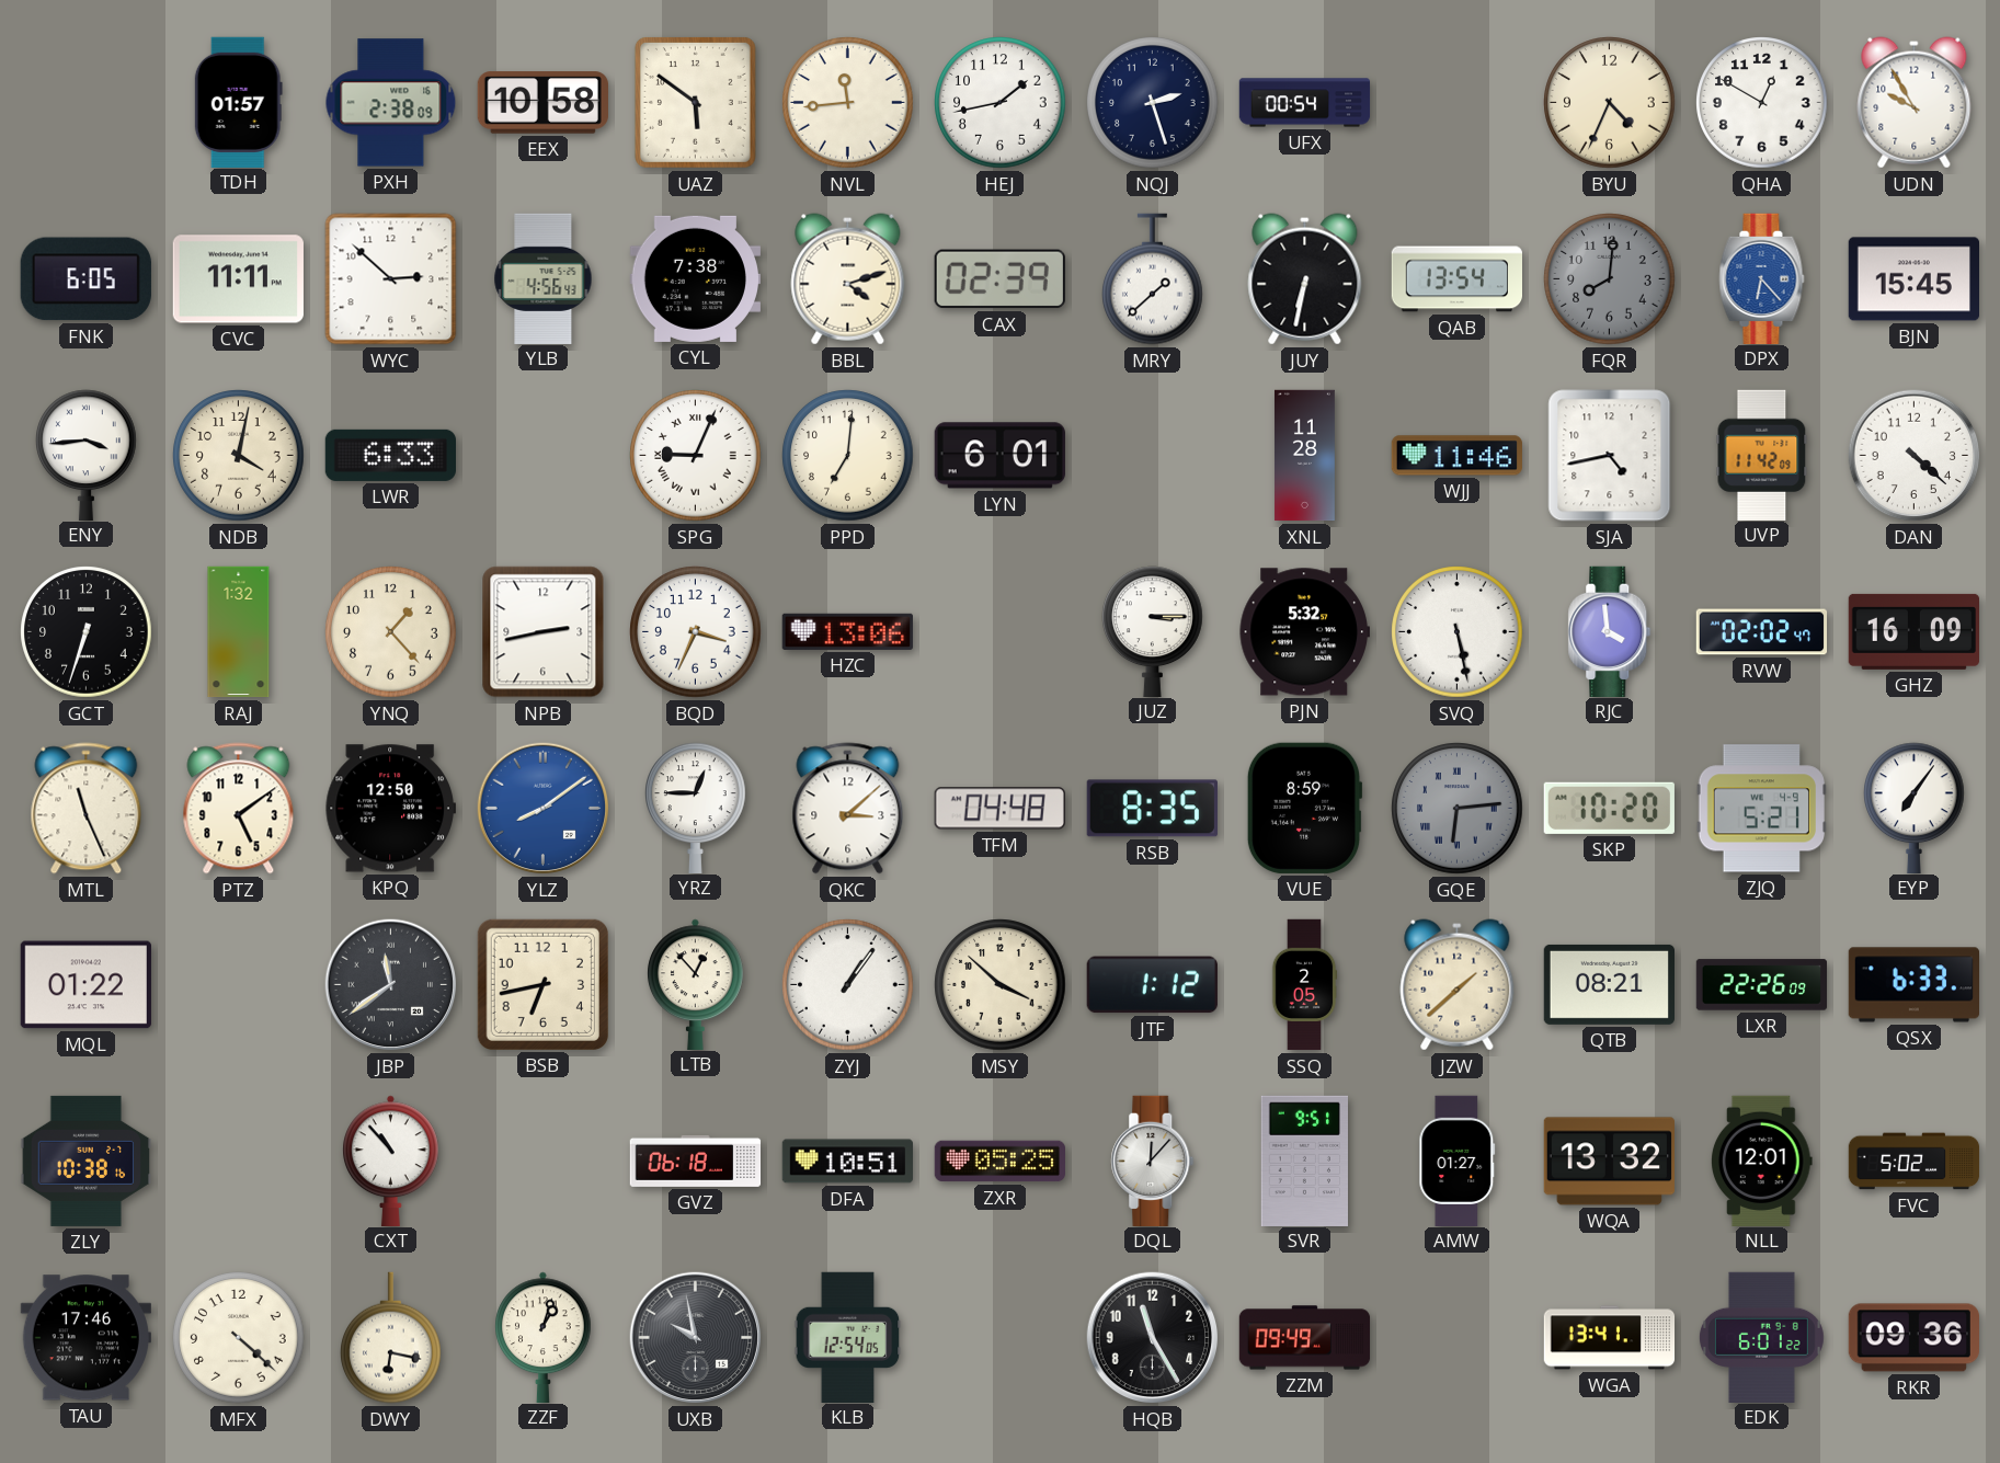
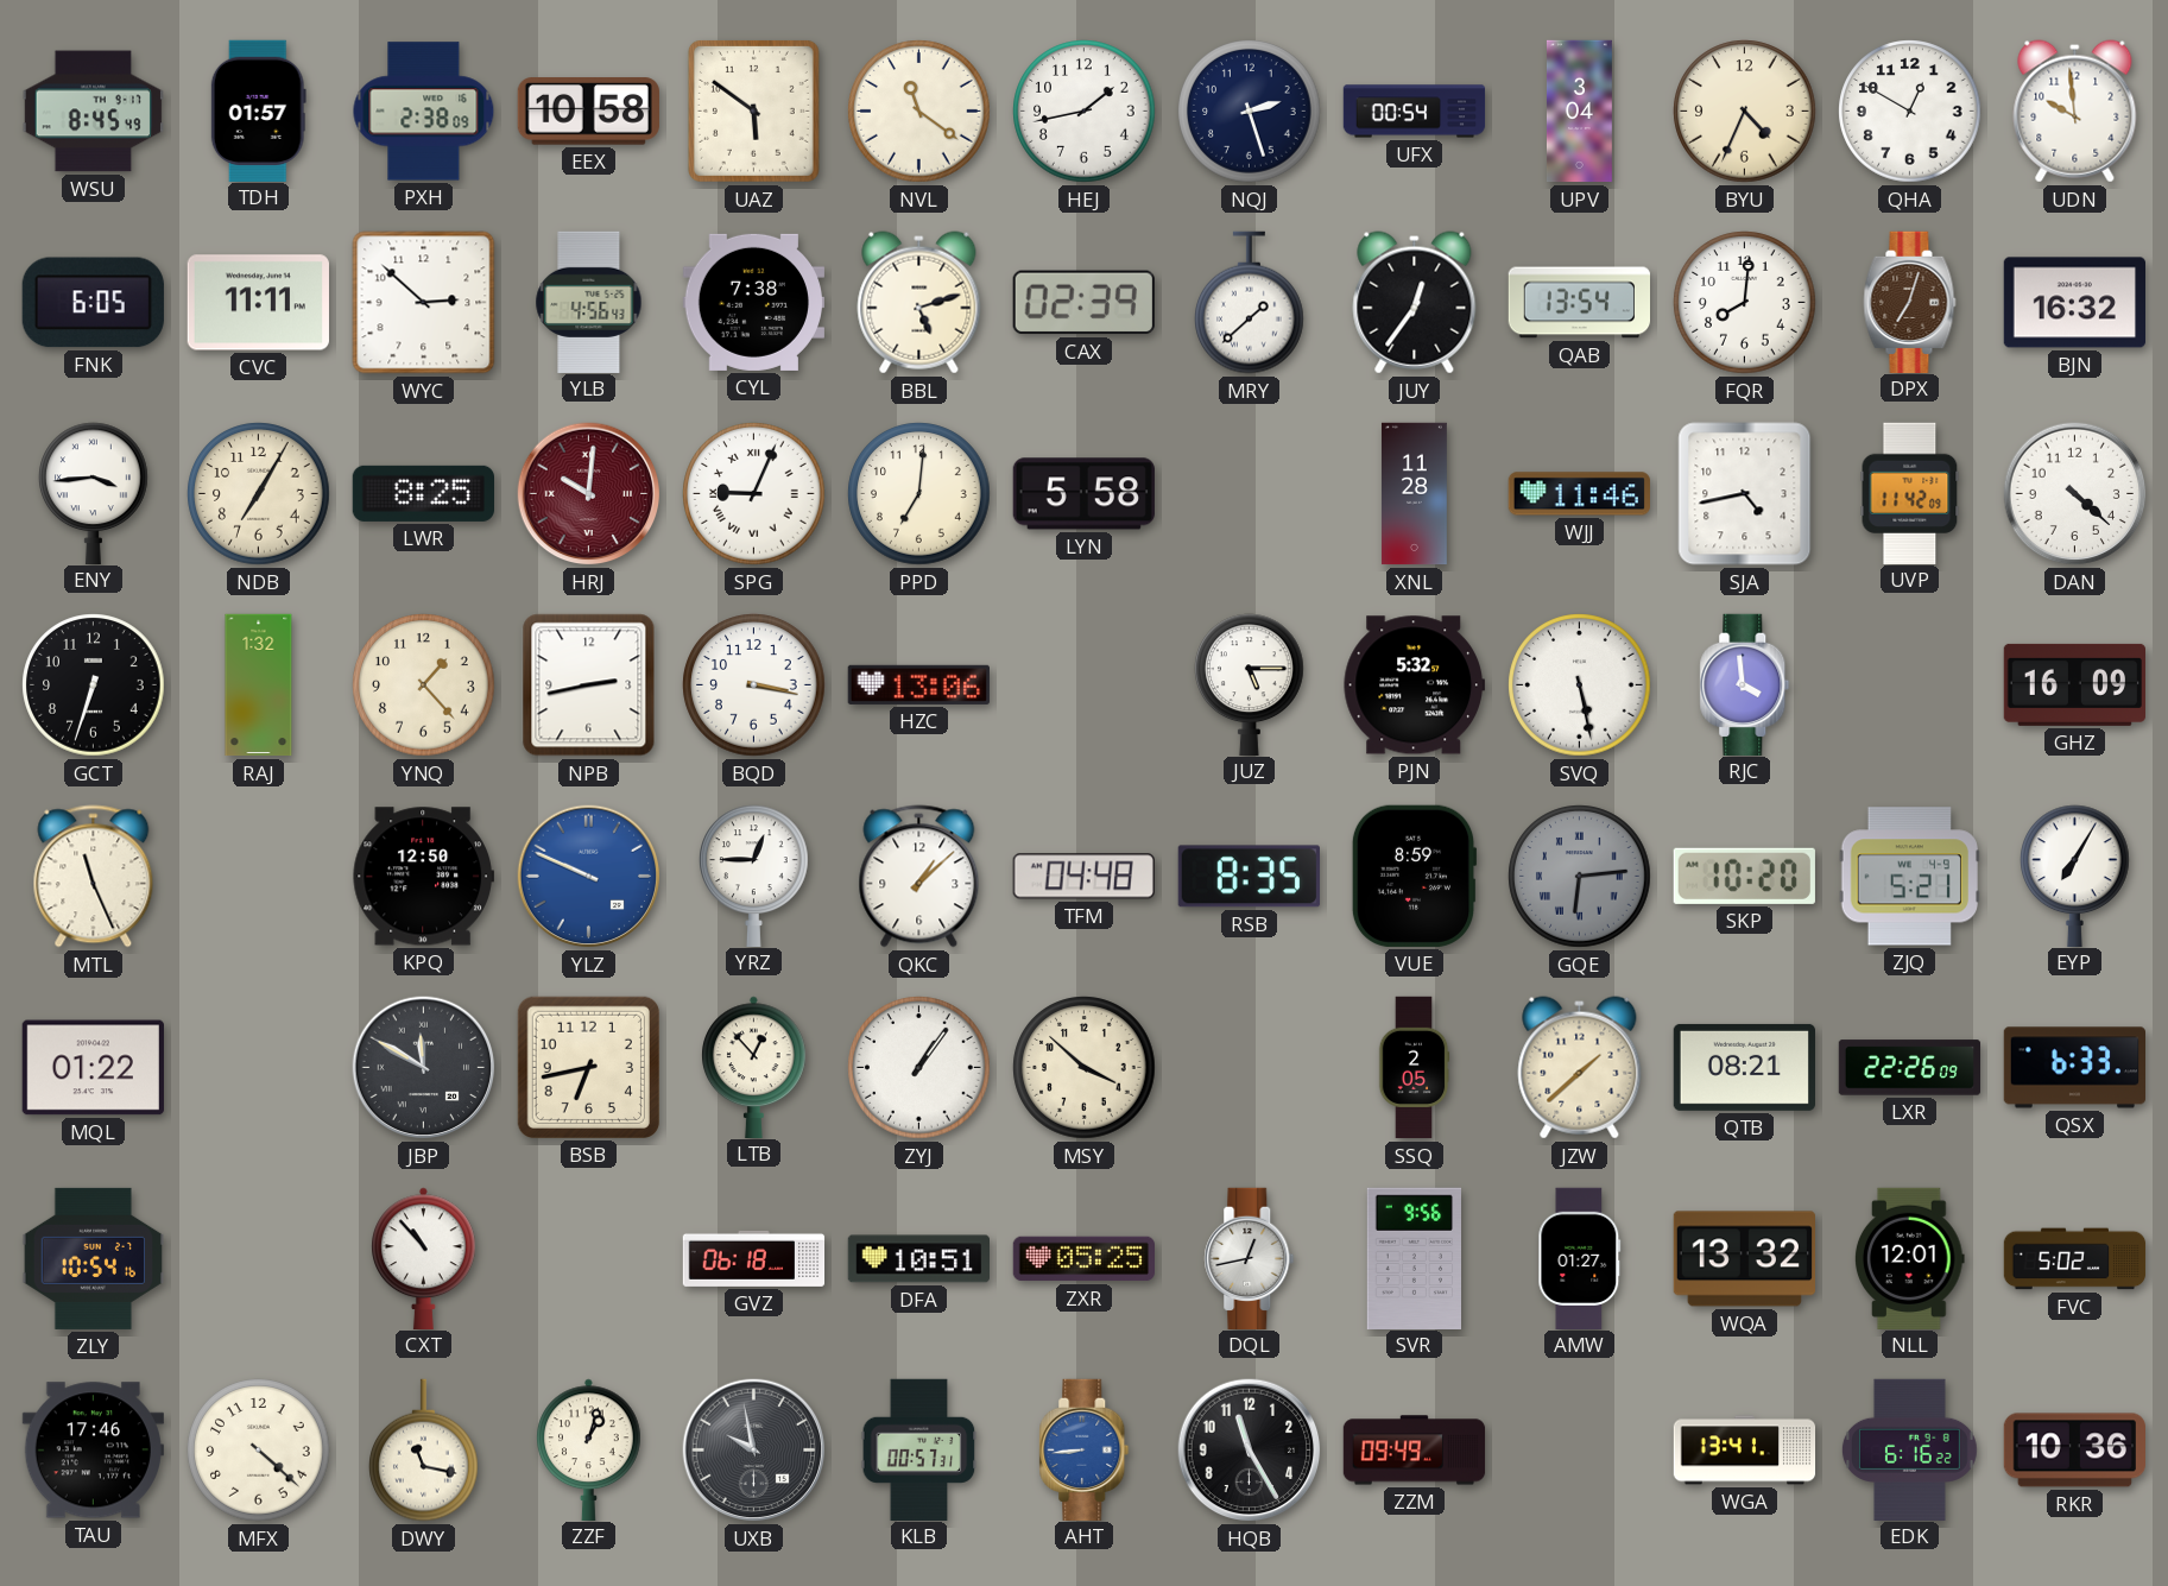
WSU: none -> 8:45
NVL: 11:44 -> 11:21
UPV: none -> 3:04
UDN: 9:55 -> 9:59
BBL: 4:12 -> 5:12
JUY: 6:32 -> 12:36
FQR dial: grey -> white
DPX: 6:23 -> 7:03
DPX dial: blue -> brown
BJN: 15:45 -> 16:32
NDB: 4:02 -> 7:05
LWR: 6:33 -> 8:25
HRJ: none -> 10:01
LYN: 6:01 -> 5:58
BQD: 3:34 -> 3:17
JUZ: 3:15 -> 5:15
RVW: 02:02 -> none
PTZ: 5:09 -> none
YLZ: 8:09 -> 9:49
QKC: 3:08 -> 1:08
EYP: 7:06 -> 7:05
JBP: 11:39 -> 11:50
JTF: 1:12 -> none
ZLY: 10:38 -> 10:54
DQL: 12:07 -> 12:43
SVR: 9:51 -> 9:56
DWY: 6:17 -> 11:17
KLB: 12:54 -> 00:57
AHT: none -> 8:44
EDK: 6:01 -> 6:16
RKR: 09:36 -> 10:36
